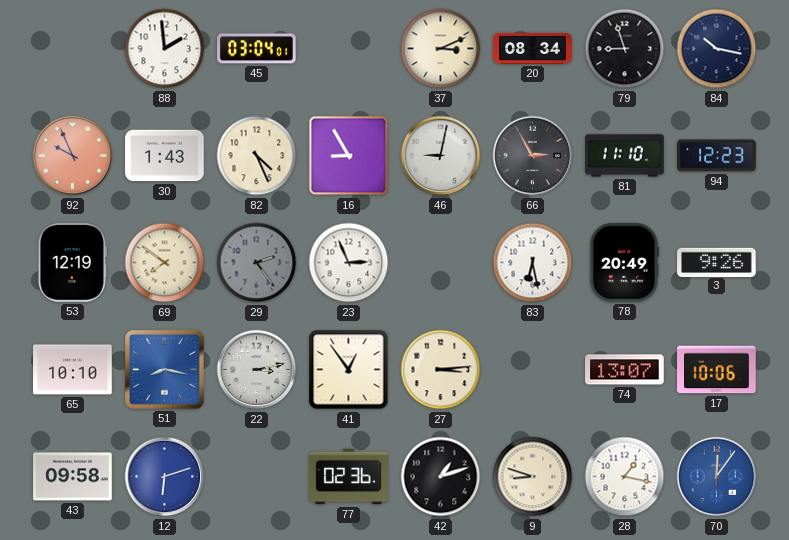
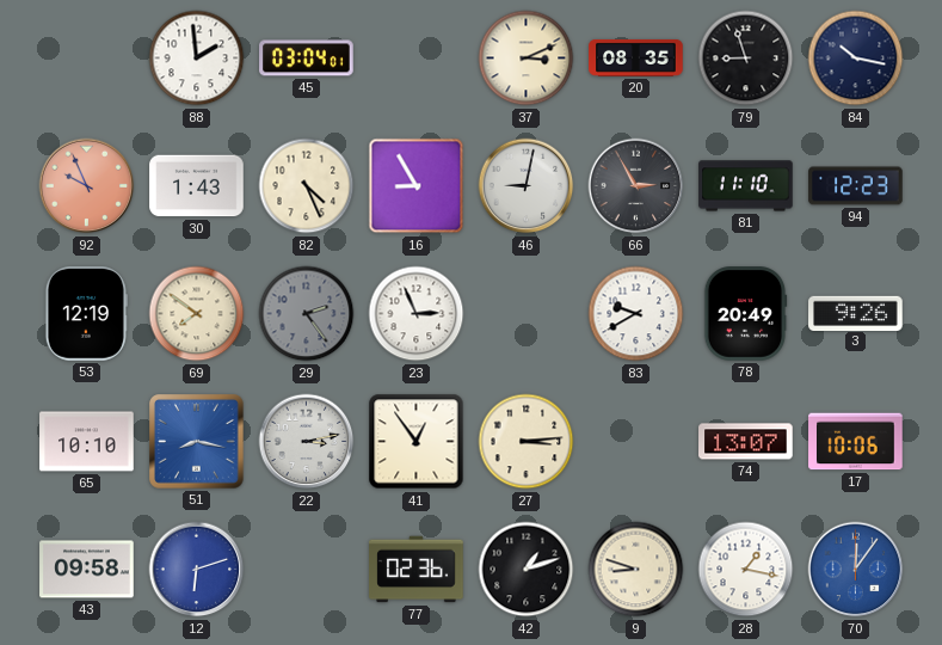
20: 08:34 -> 08:35
83: 6:28 -> 9:40
